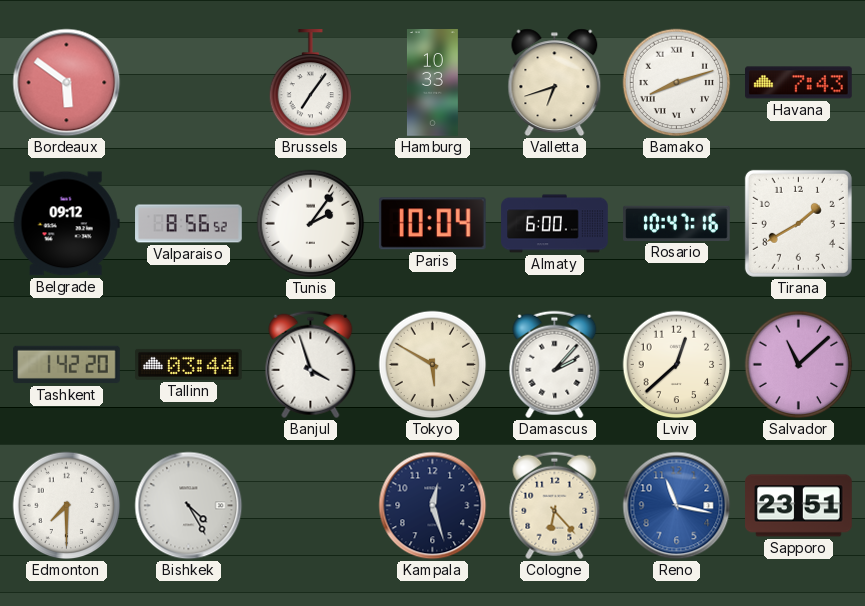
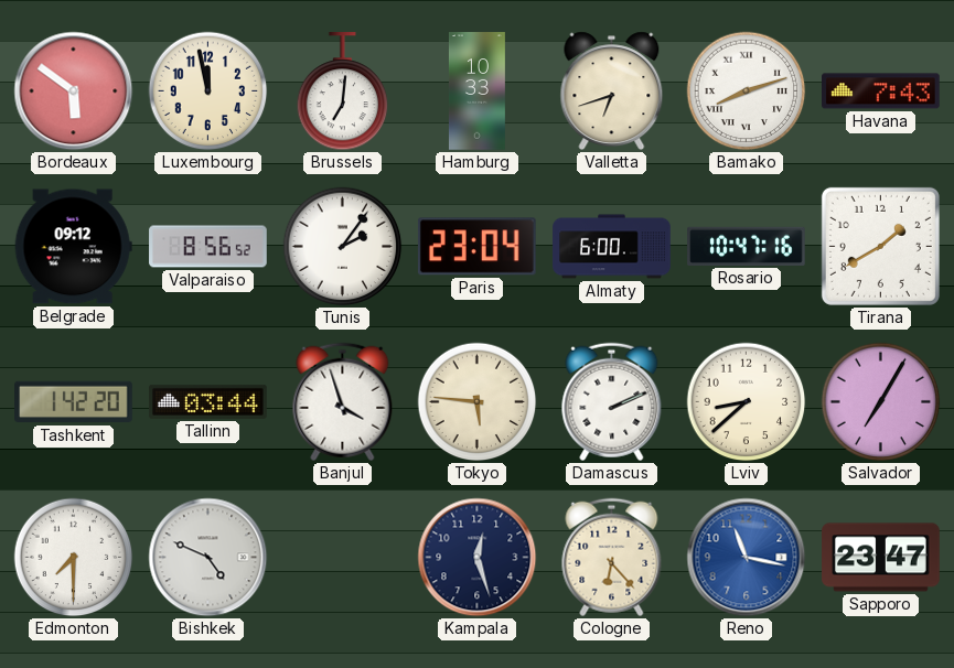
Luxembourg: none -> 11:58
Brussels: 7:06 -> 7:01
Paris: 10:04 -> 23:04
Tokyo: 5:50 -> 5:46
Damascus: 2:07 -> 2:11
Lviv: 12:38 -> 8:38
Salvador: 11:08 -> 7:05
Bishkek: 4:25 -> 4:49
Sapporo: 23:51 -> 23:47
